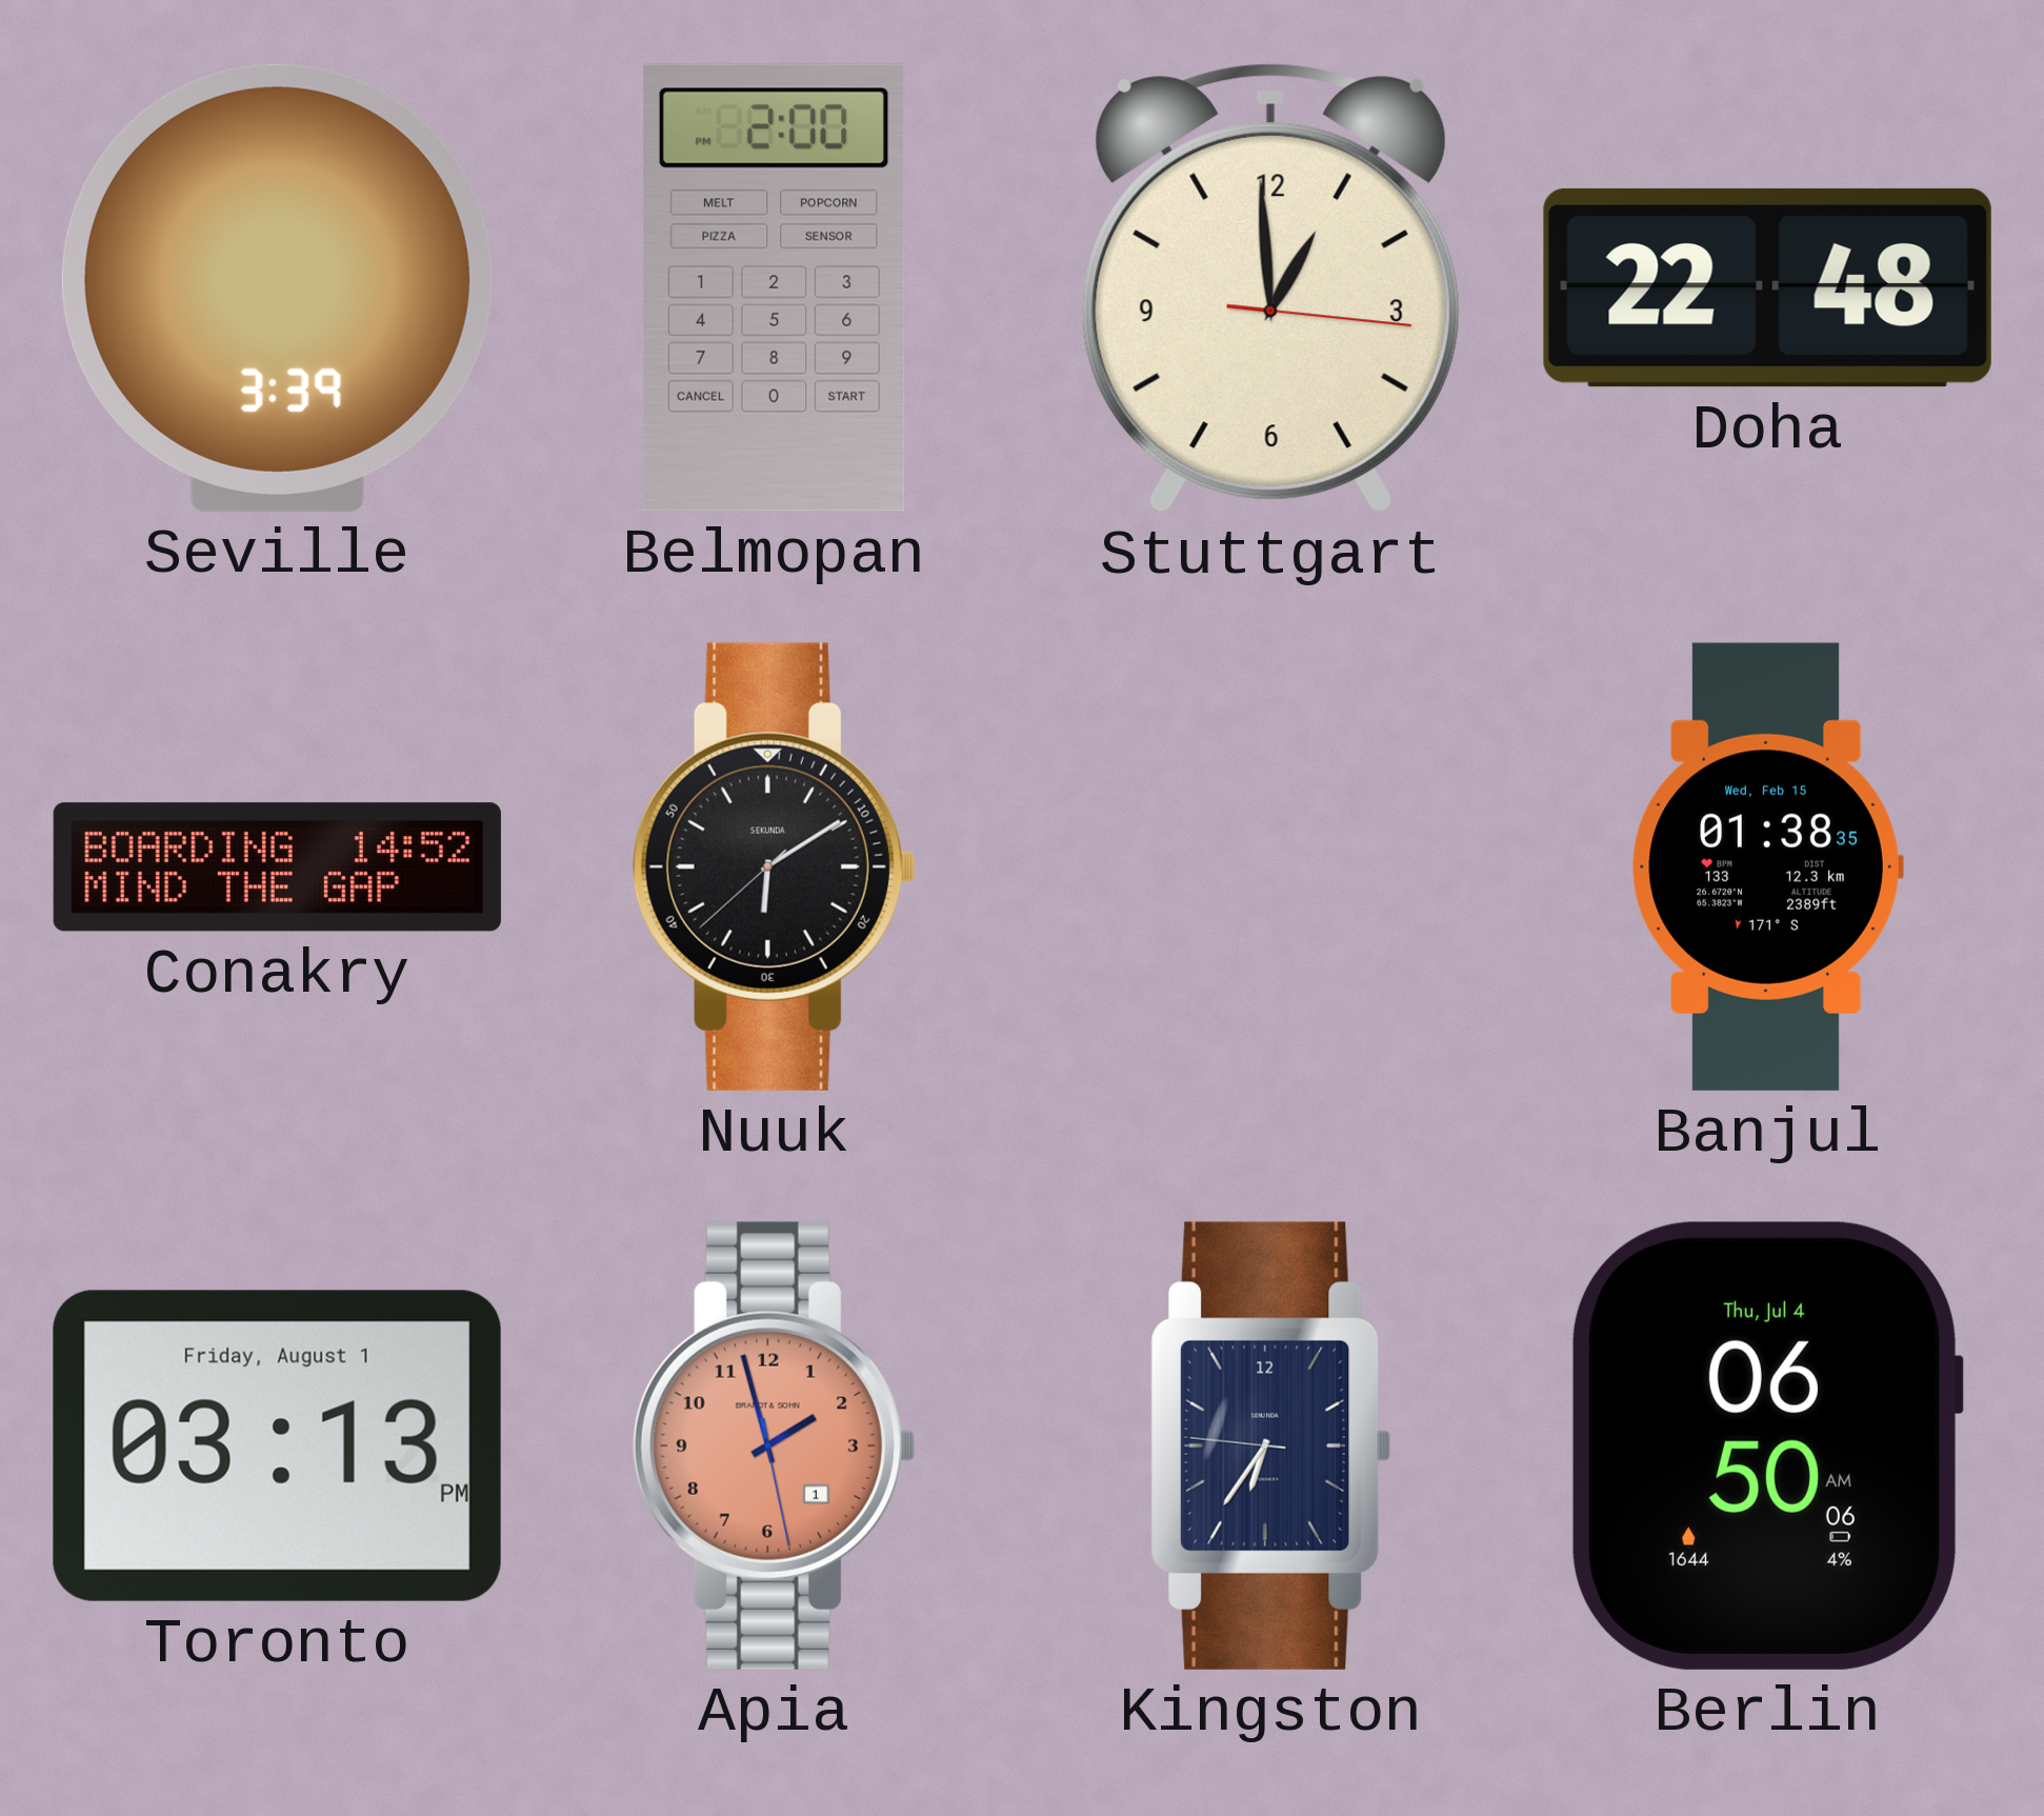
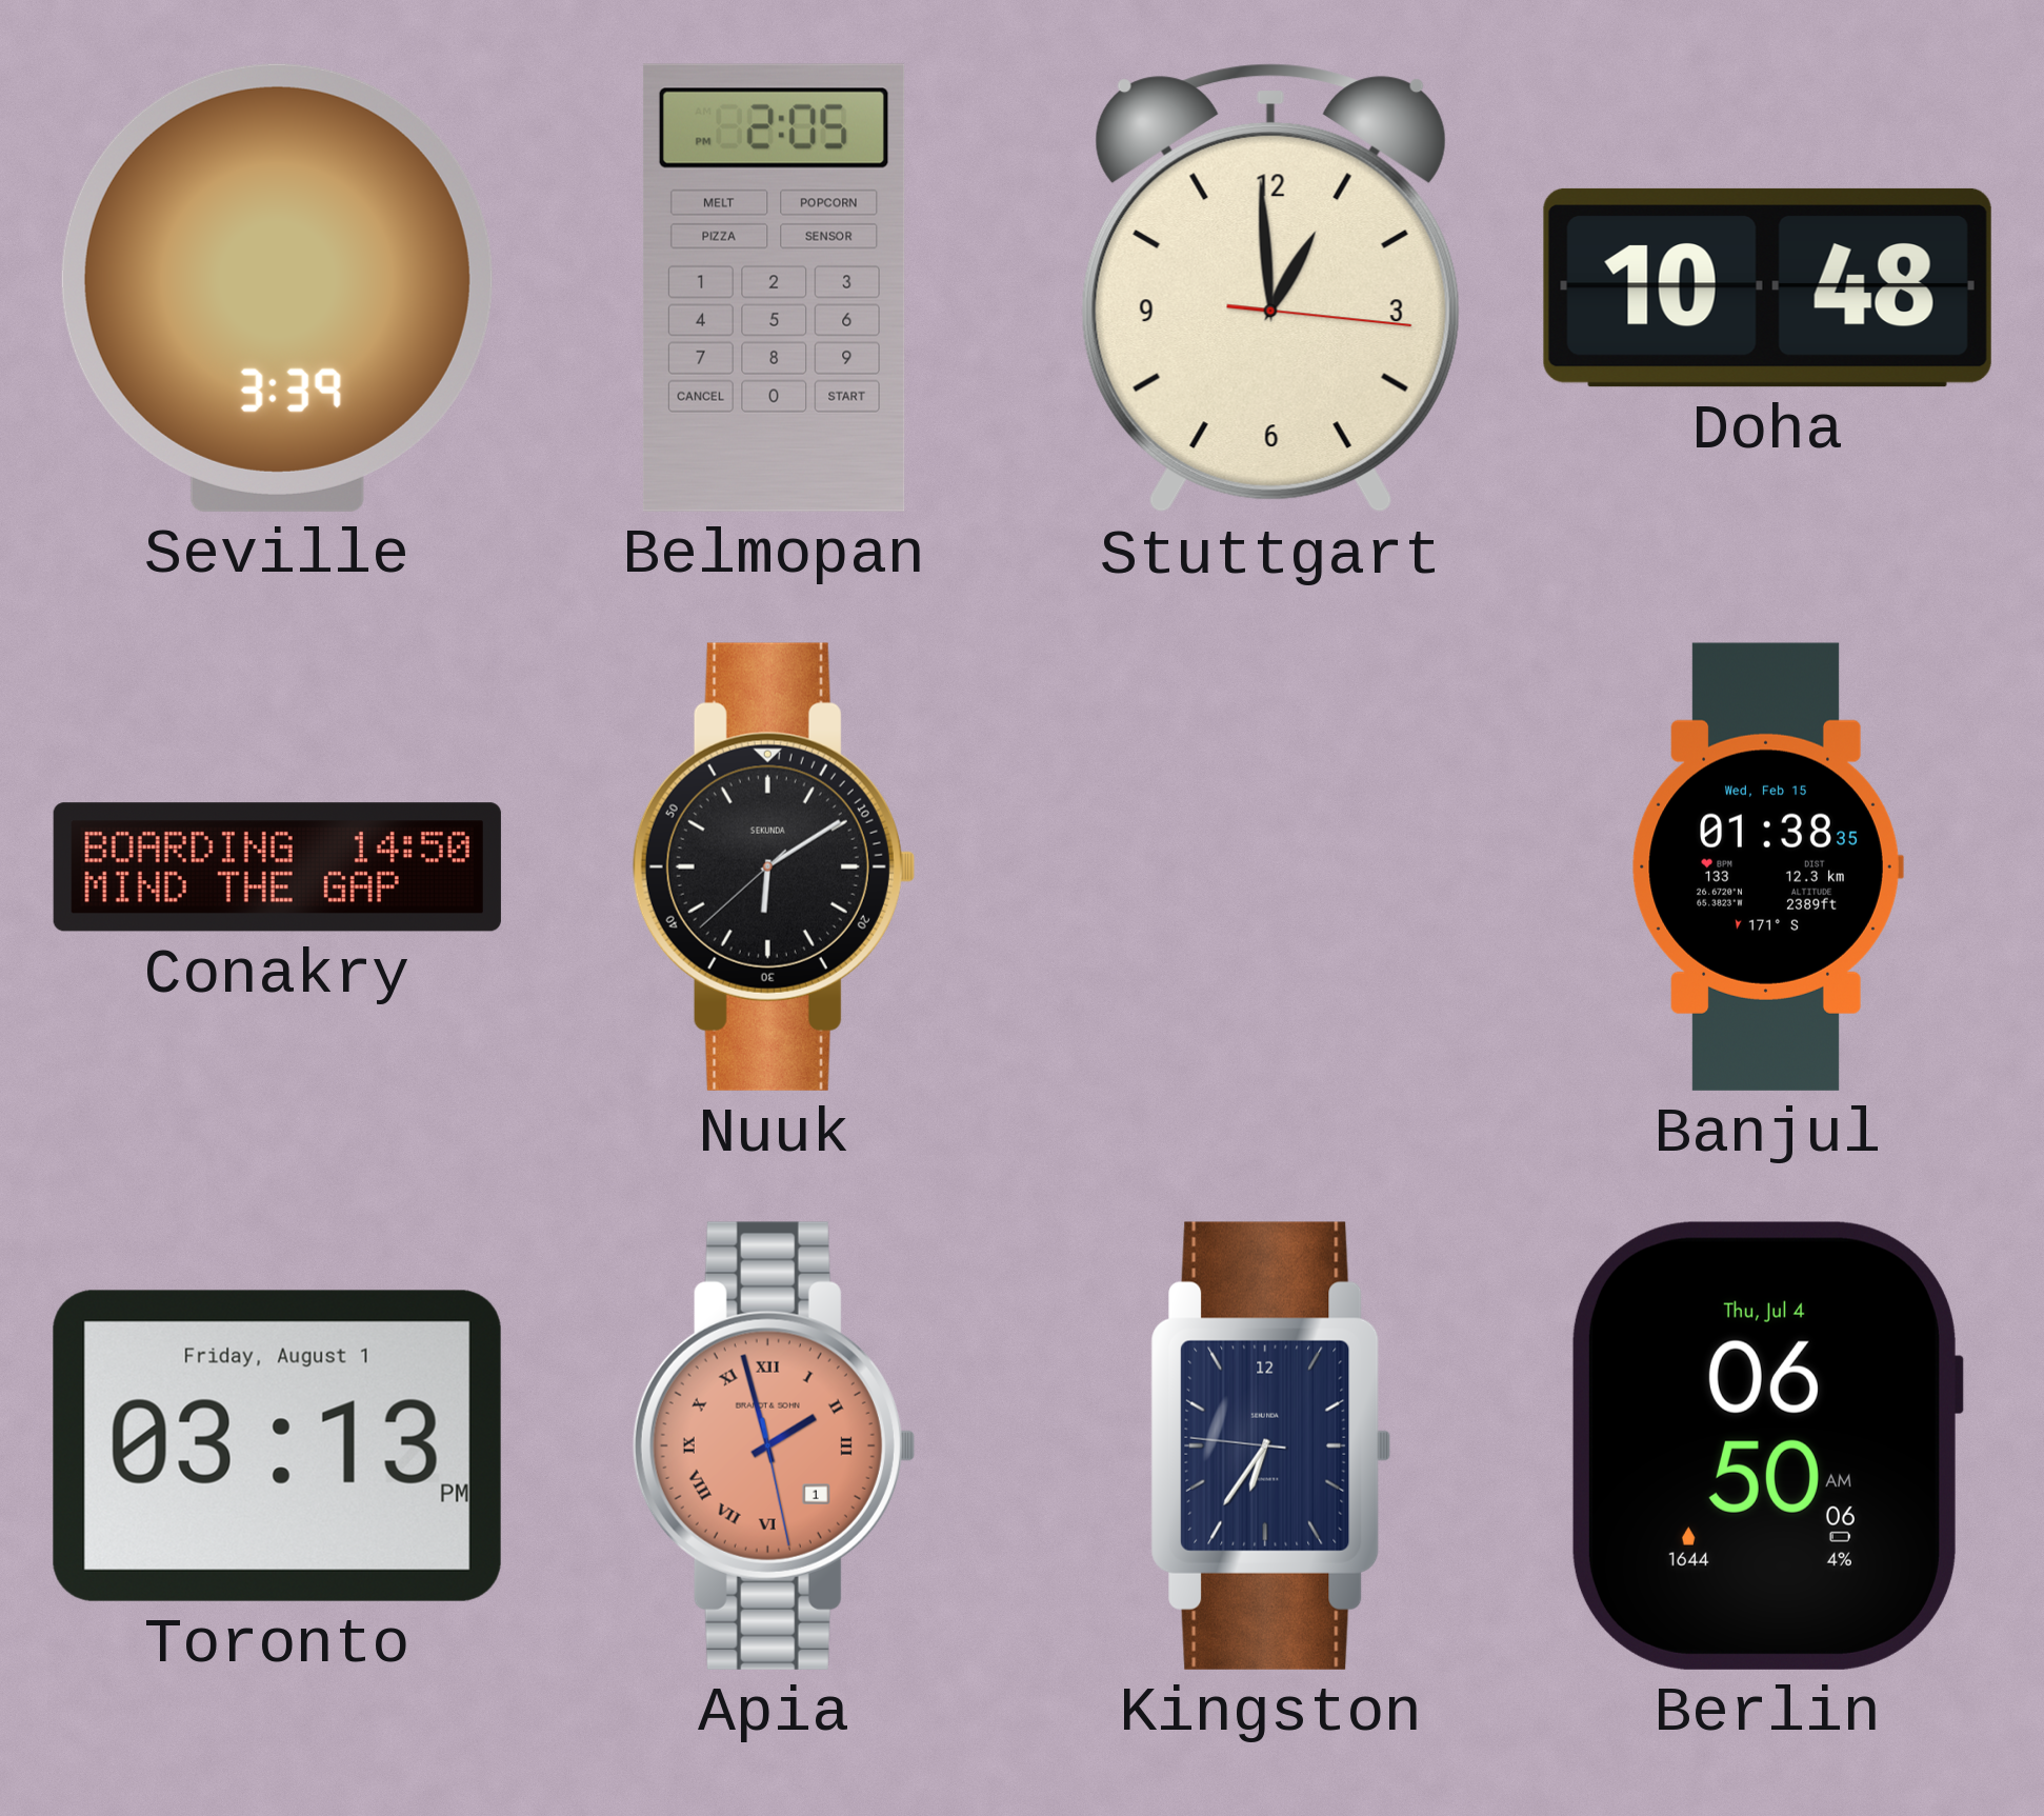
Belmopan: 2:00 -> 2:05
Doha: 22:48 -> 10:48
Conakry: 14:52 -> 14:50
Apia numerals: Arabic -> Roman
